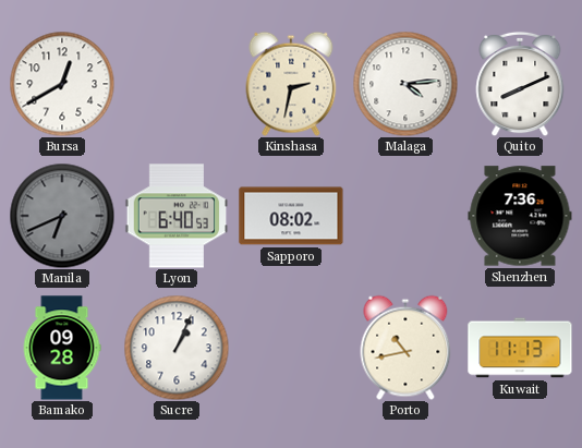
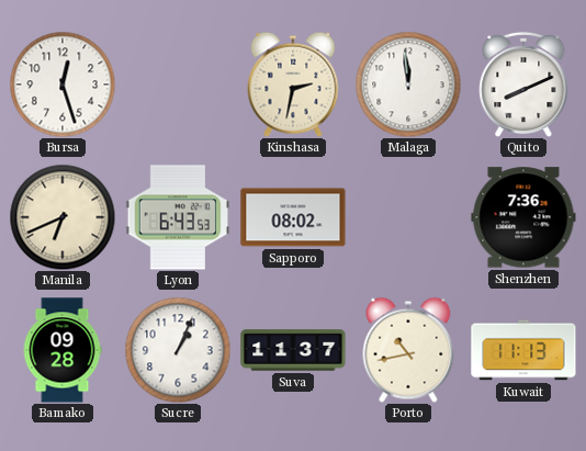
Bursa: 12:40 -> 12:27
Malaga: 4:14 -> 11:59
Manila dial: grey -> cream
Lyon: 6:40 -> 6:43
Suva: none -> 11:37
